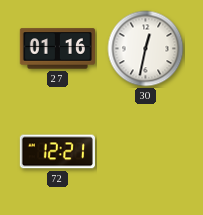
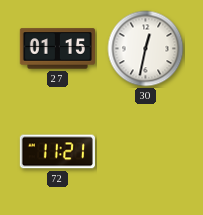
27: 01:16 -> 01:15
72: 12:21 -> 11:21
